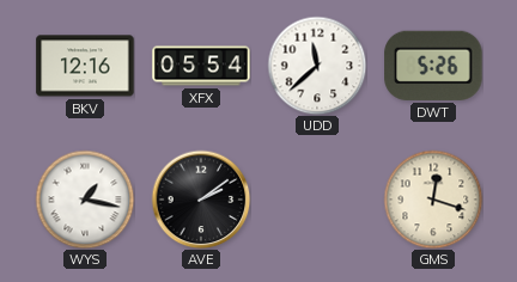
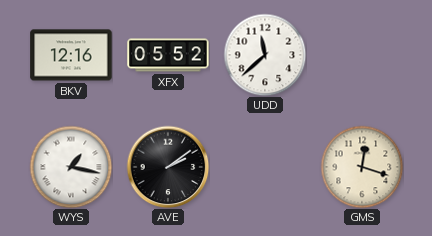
XFX: 05:54 -> 05:52
DWT: 5:26 -> none
